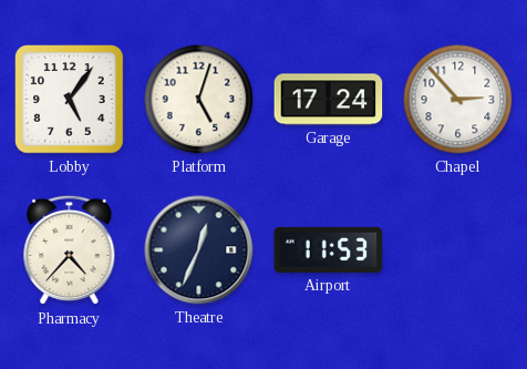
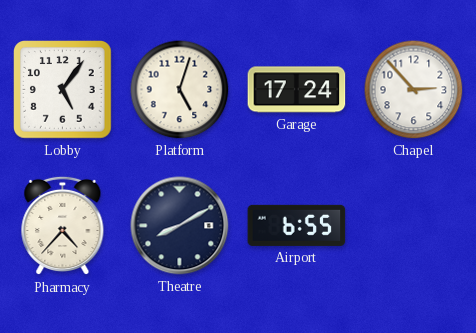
Theatre: 12:34 -> 8:10
Airport: 11:53 -> 6:55
